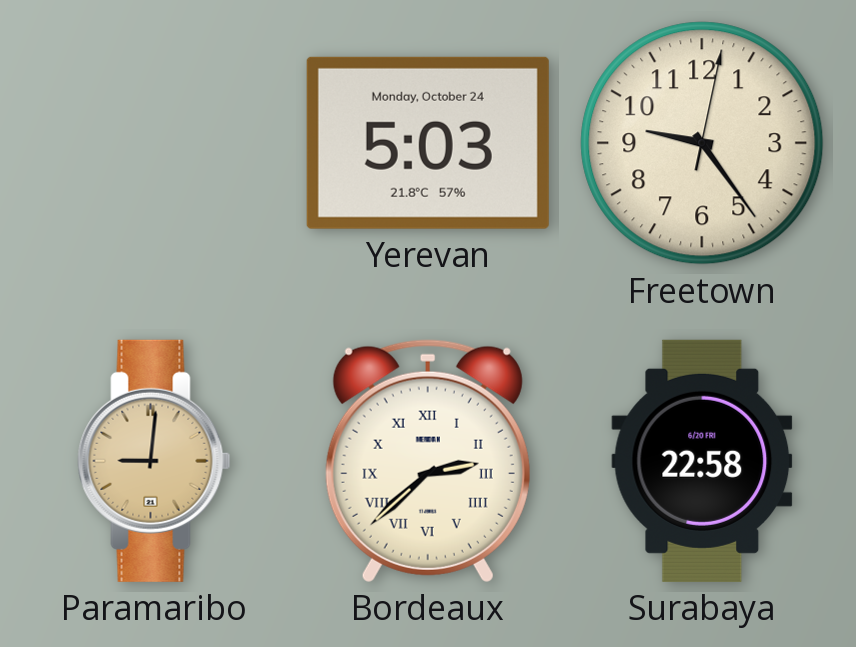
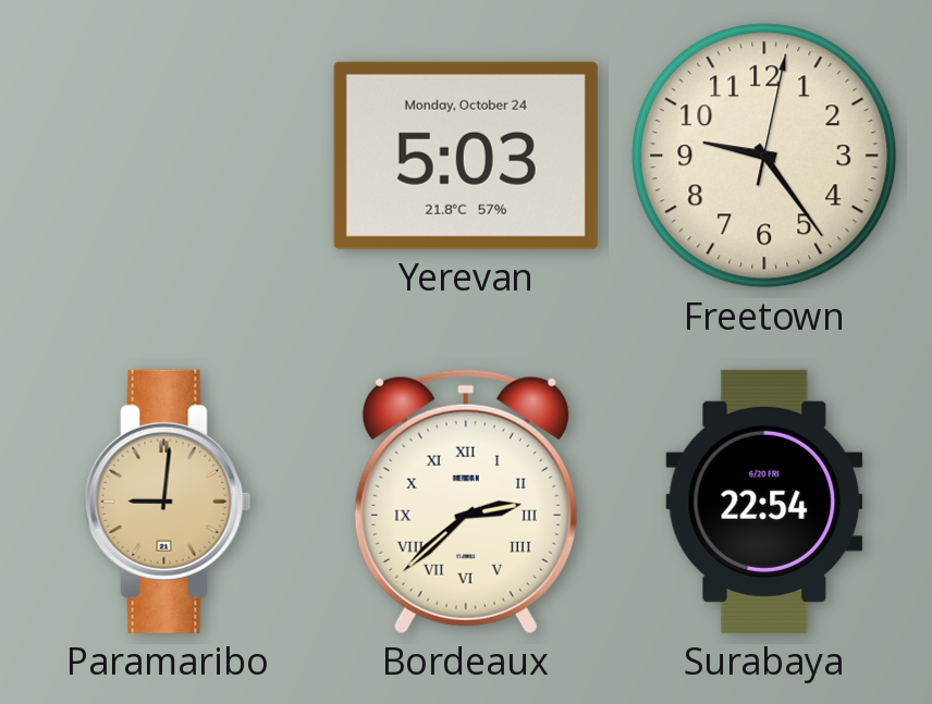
Surabaya: 22:58 -> 22:54
